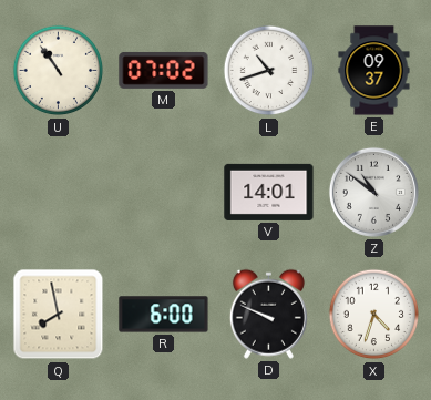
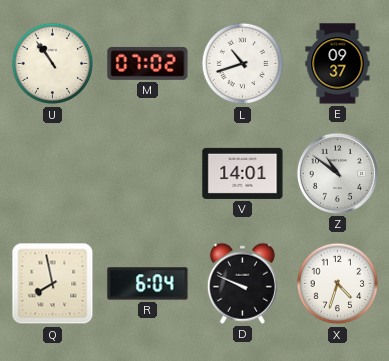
R: 6:00 -> 6:04
